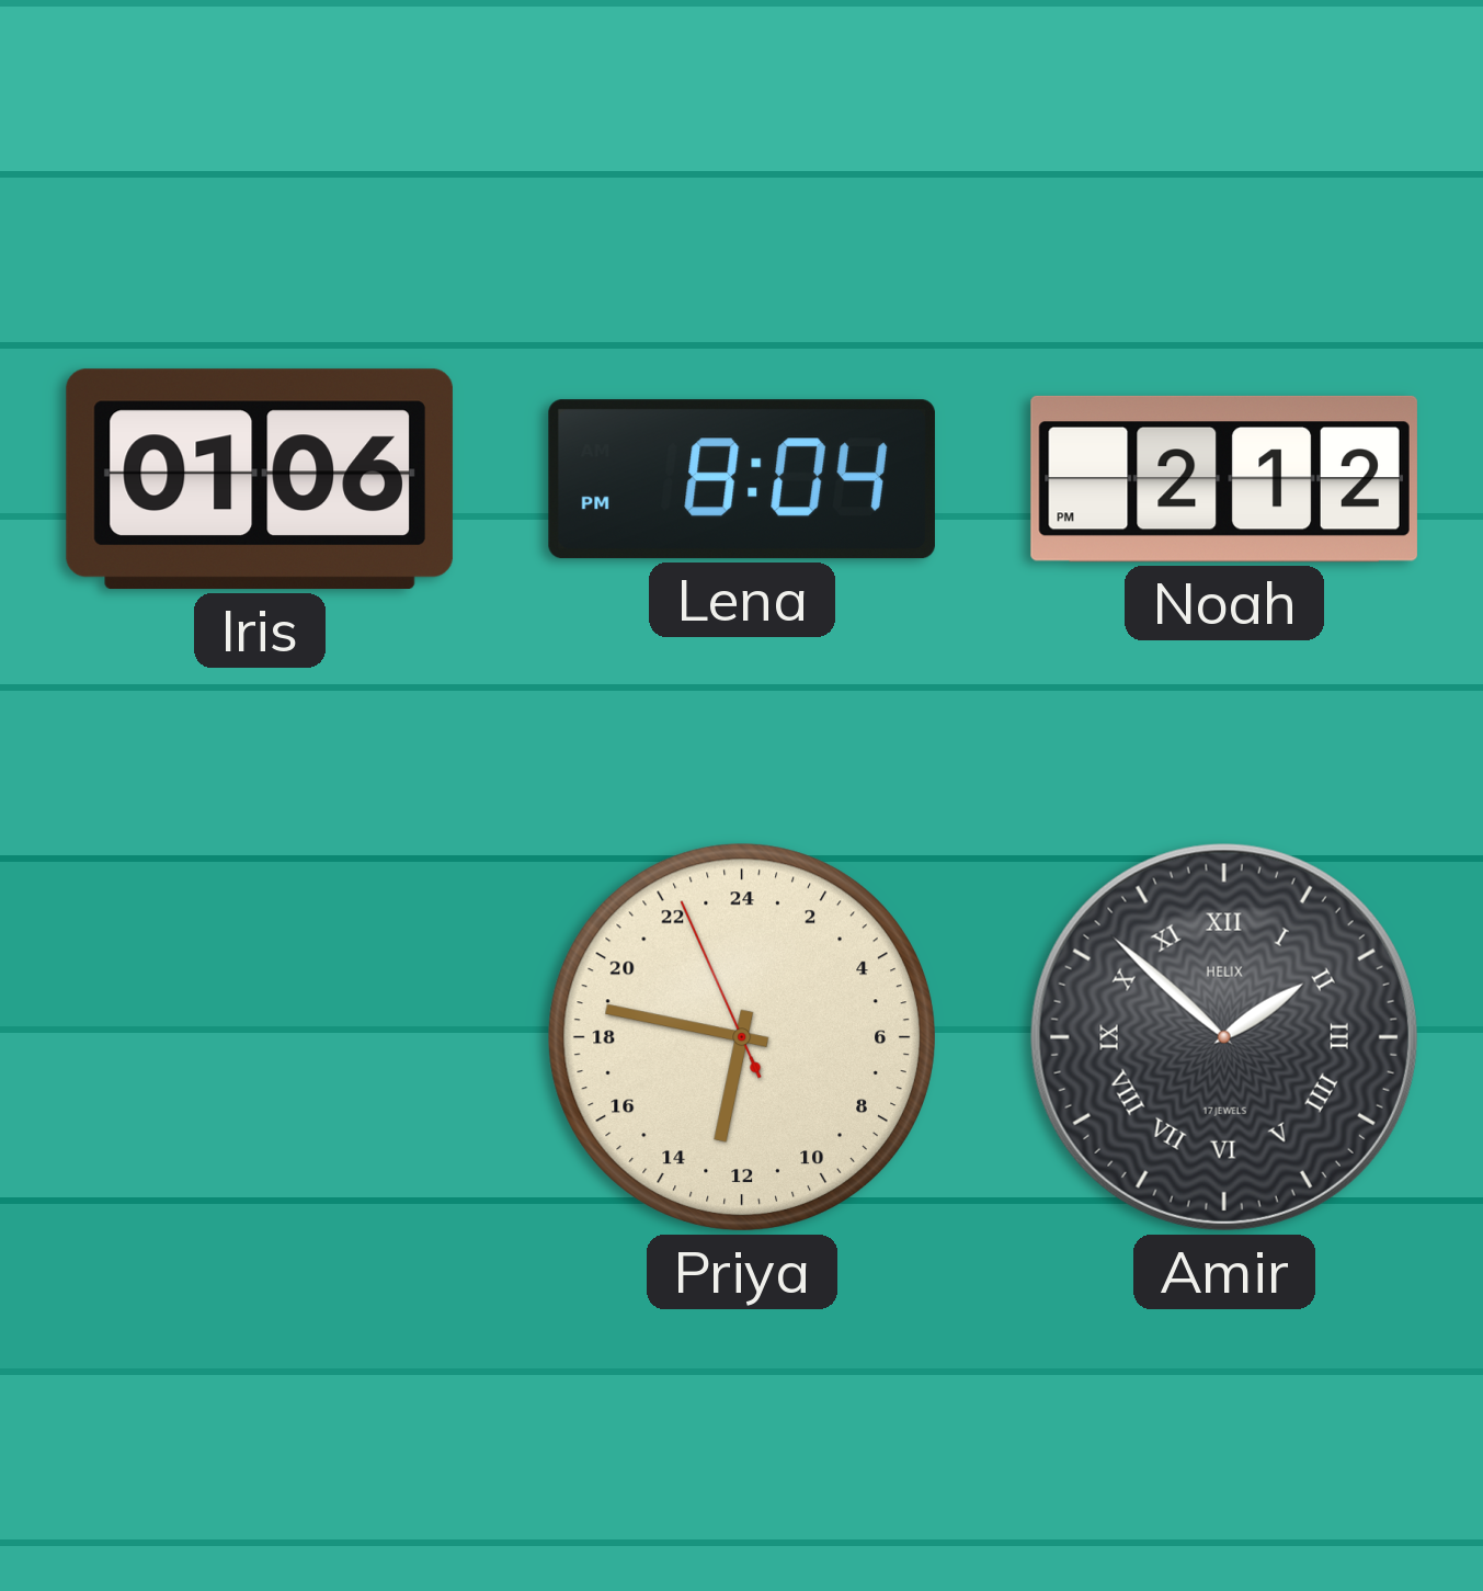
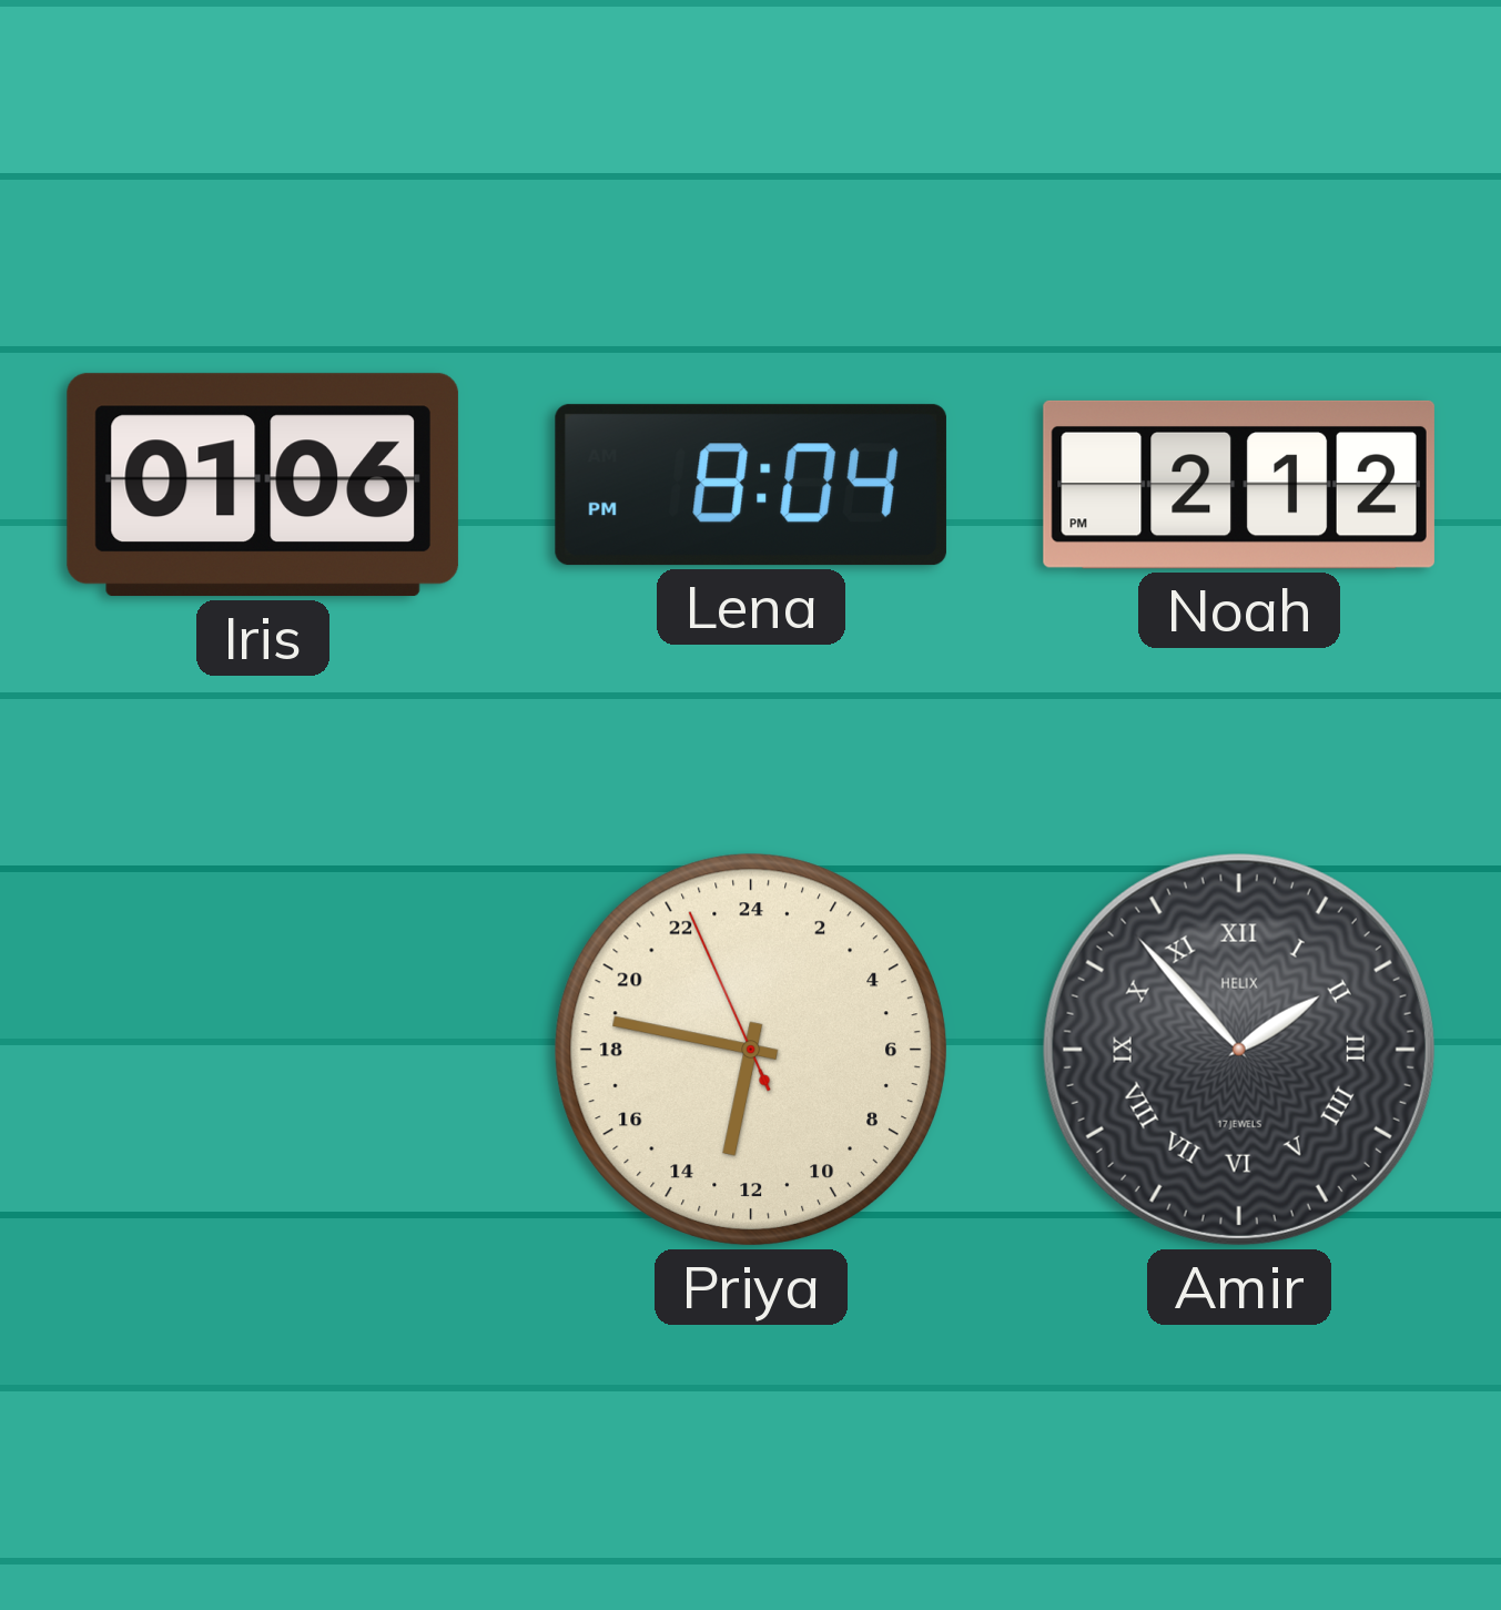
Amir: 1:52 -> 1:53
